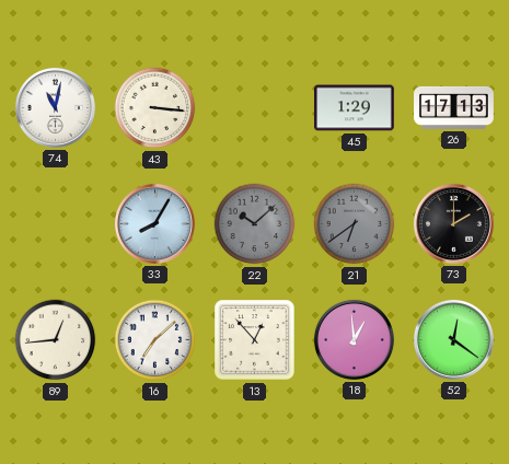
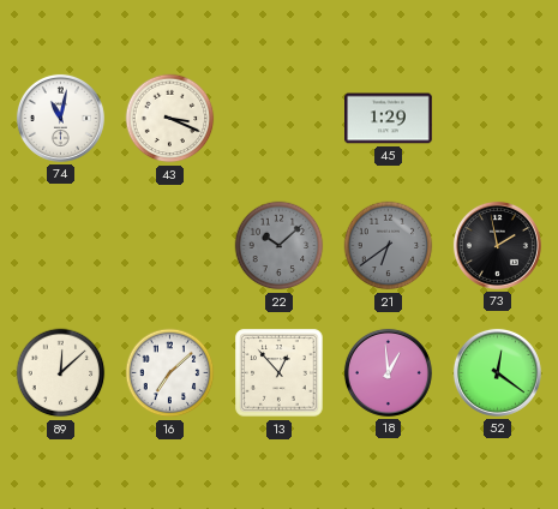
43: 3:16 -> 3:19
26: 17:13 -> none
33: 8:05 -> none
73: 2:00 -> 1:58
89: 12:44 -> 12:08
